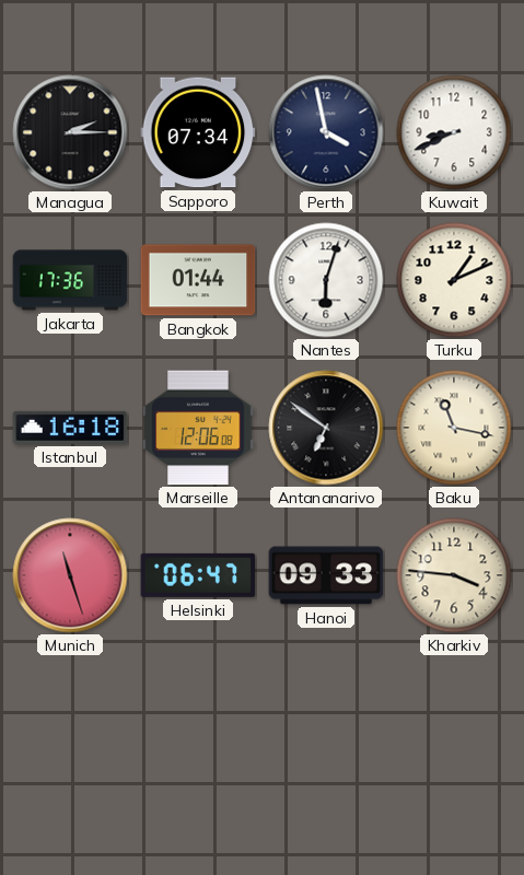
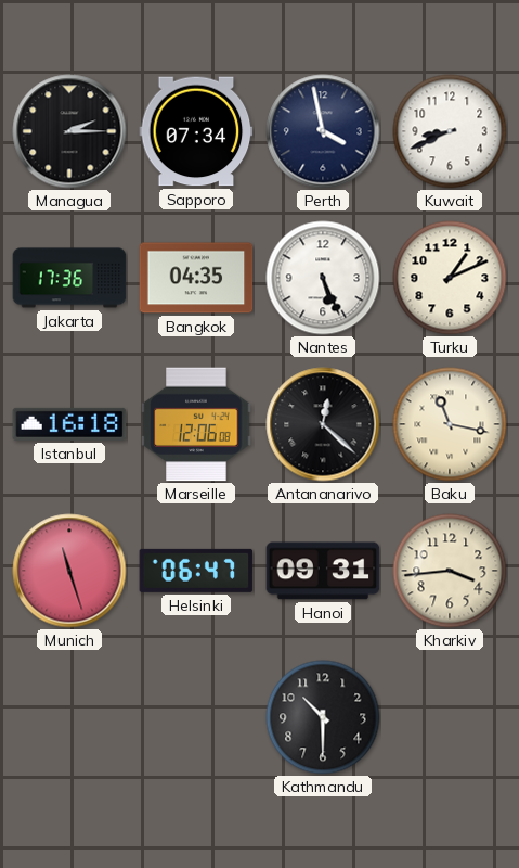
Bangkok: 01:44 -> 04:35
Nantes: 6:03 -> 5:26
Antananarivo: 6:51 -> 12:22
Hanoi: 09:33 -> 09:31
Kharkiv: 3:46 -> 3:44
Kathmandu: none -> 10:30
